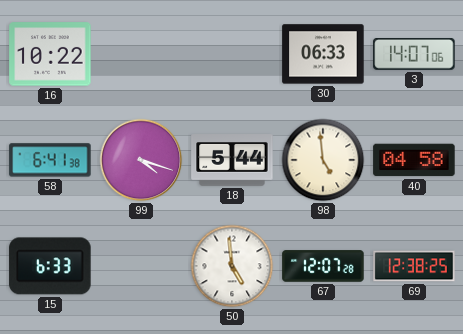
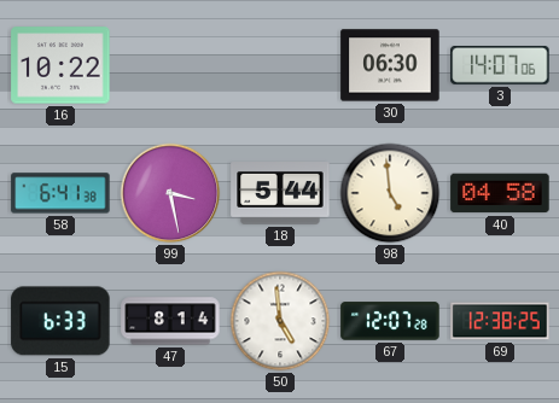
30: 06:33 -> 06:30
99: 4:18 -> 3:28
47: none -> 8:14
